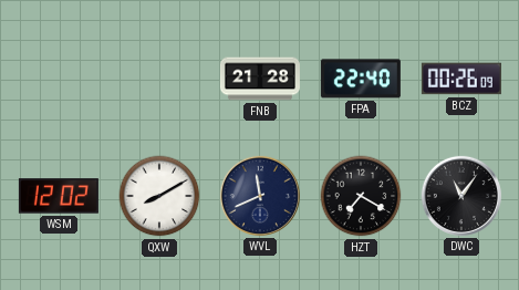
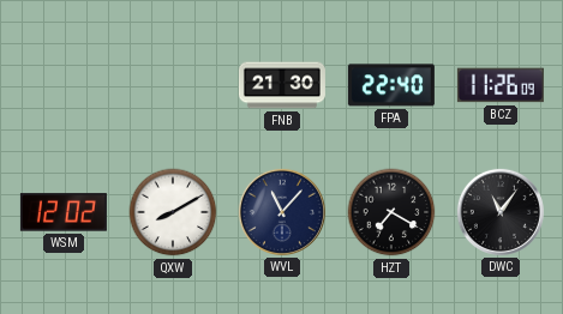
FNB: 21:28 -> 21:30
BCZ: 00:26 -> 11:26
WVL: 11:41 -> 11:07
